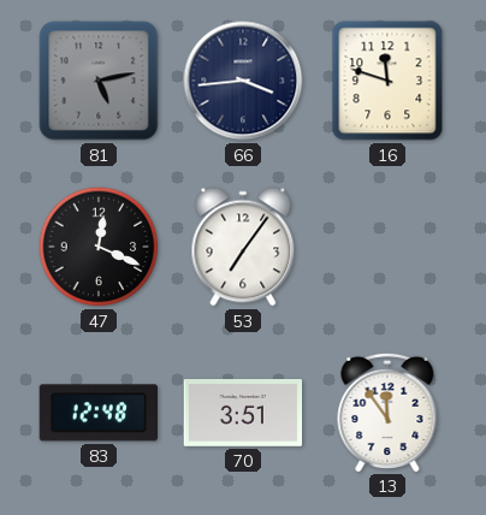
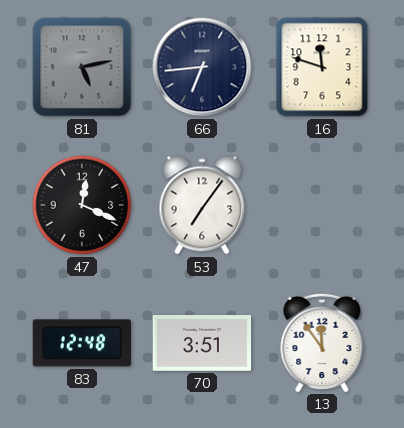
66: 3:44 -> 6:44
